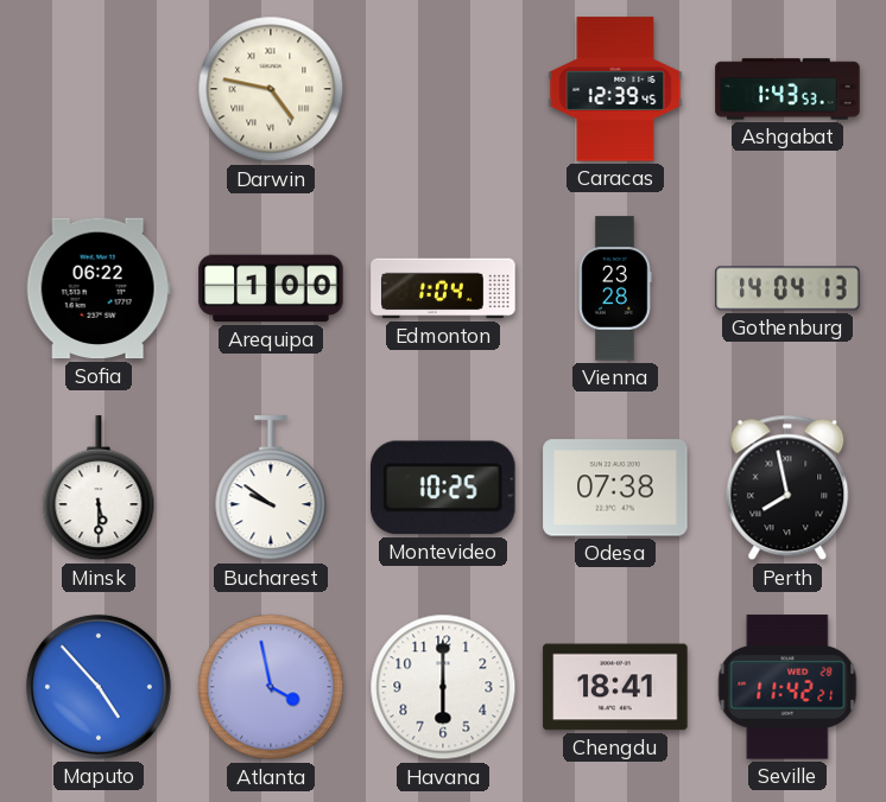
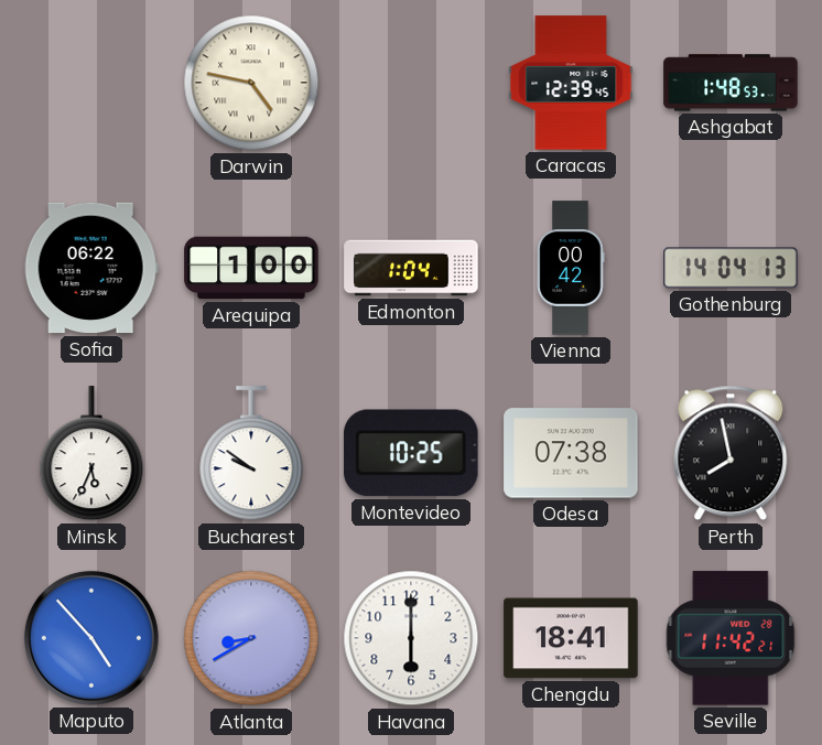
Ashgabat: 1:43 -> 1:48
Vienna: 23:28 -> 00:42
Minsk: 5:30 -> 5:34
Atlanta: 3:58 -> 8:40
